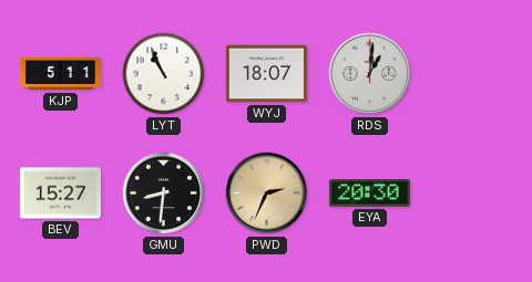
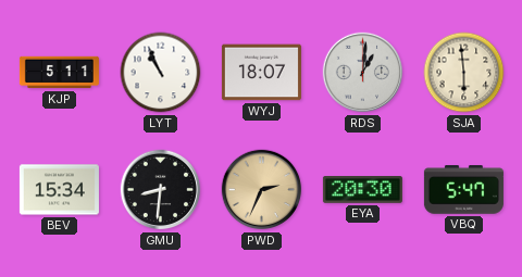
SJA: none -> 5:59
BEV: 15:27 -> 15:34
VBQ: none -> 5:47
